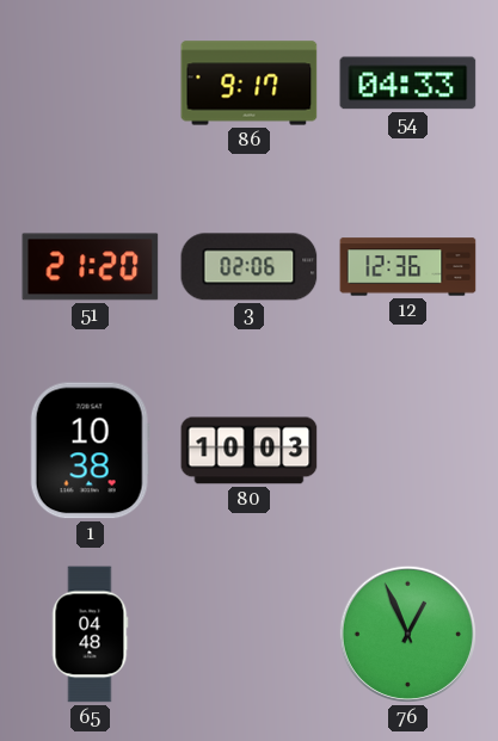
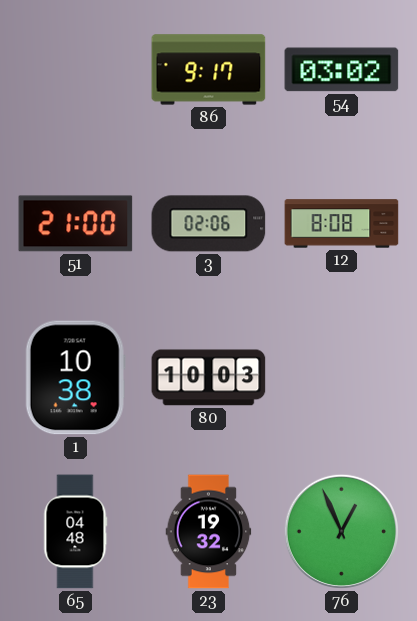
54: 04:33 -> 03:02
51: 21:20 -> 21:00
12: 12:36 -> 8:08
23: none -> 19:32
